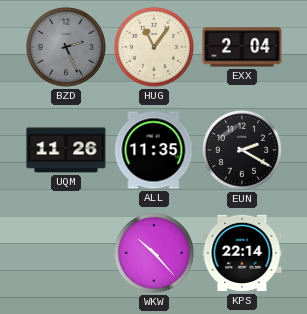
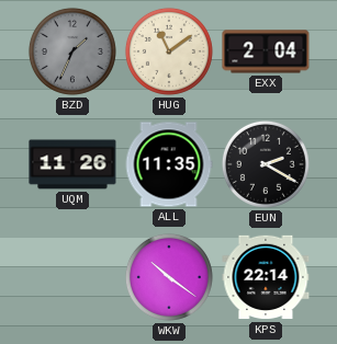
BZD: 2:26 -> 1:34
HUG: 11:06 -> 11:09
WKW: 10:23 -> 10:21
